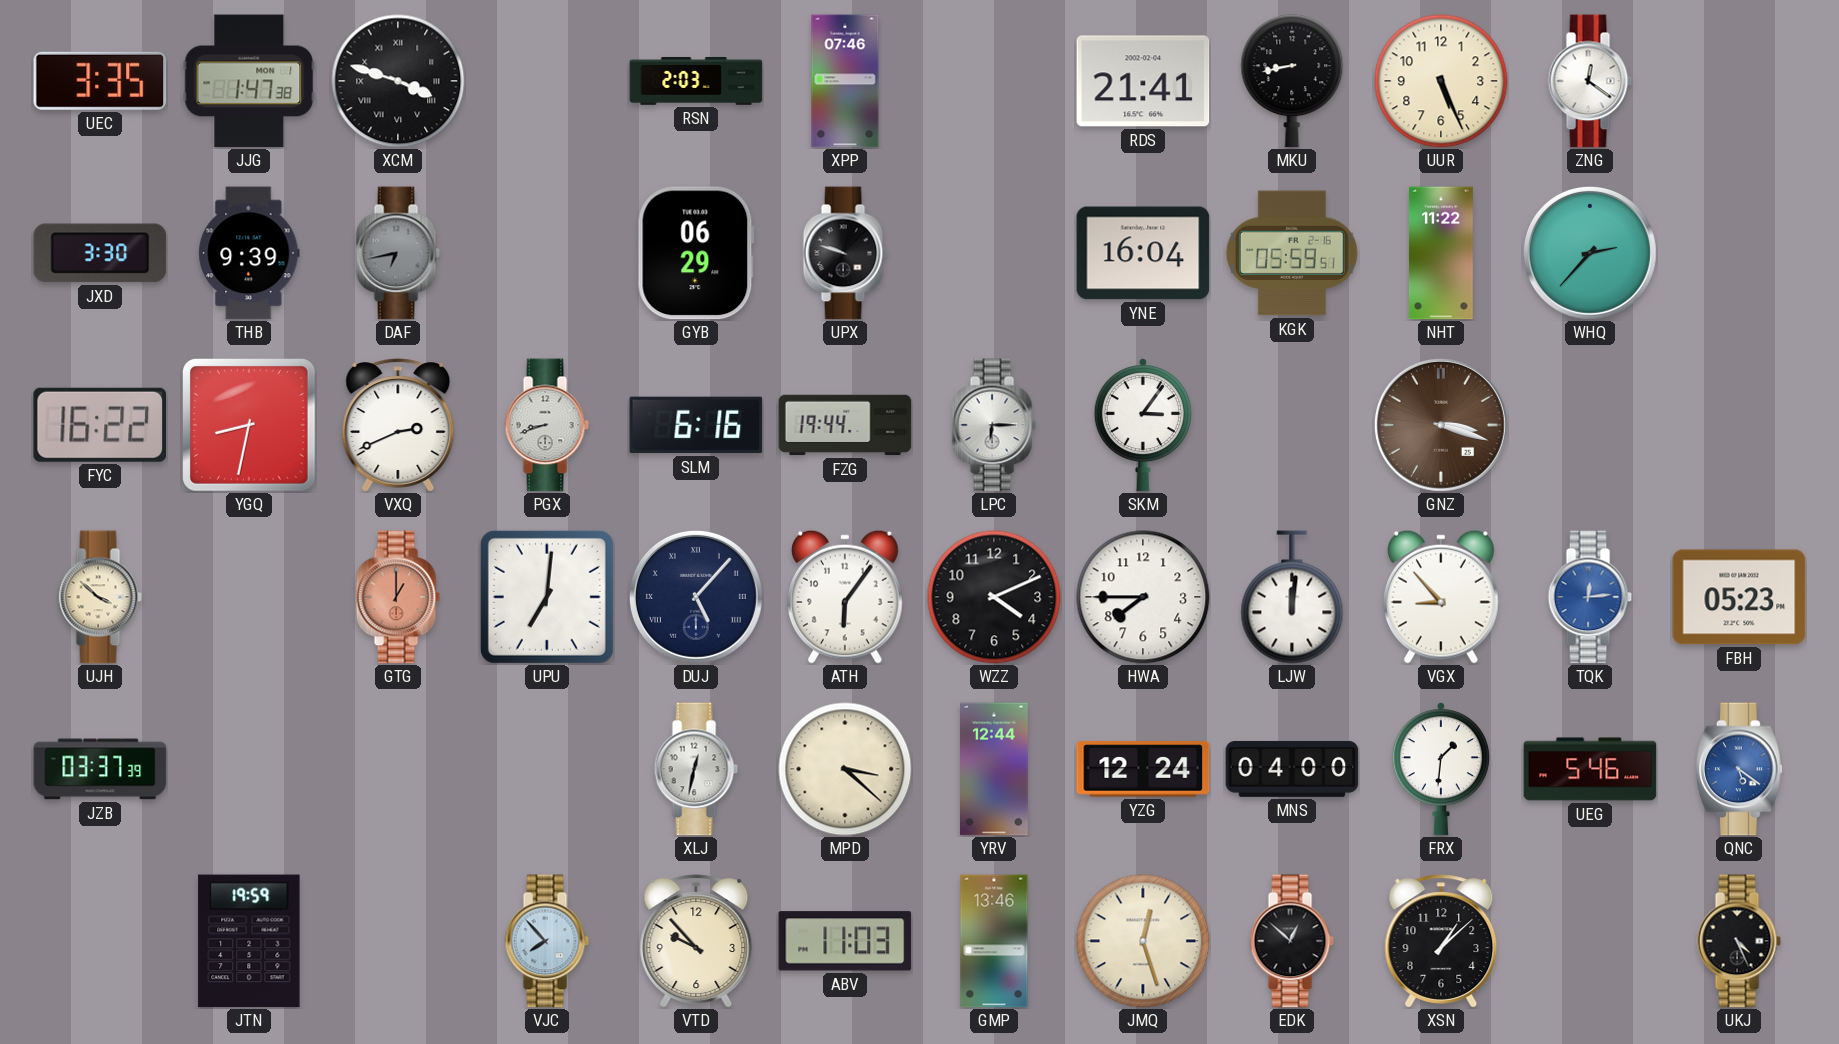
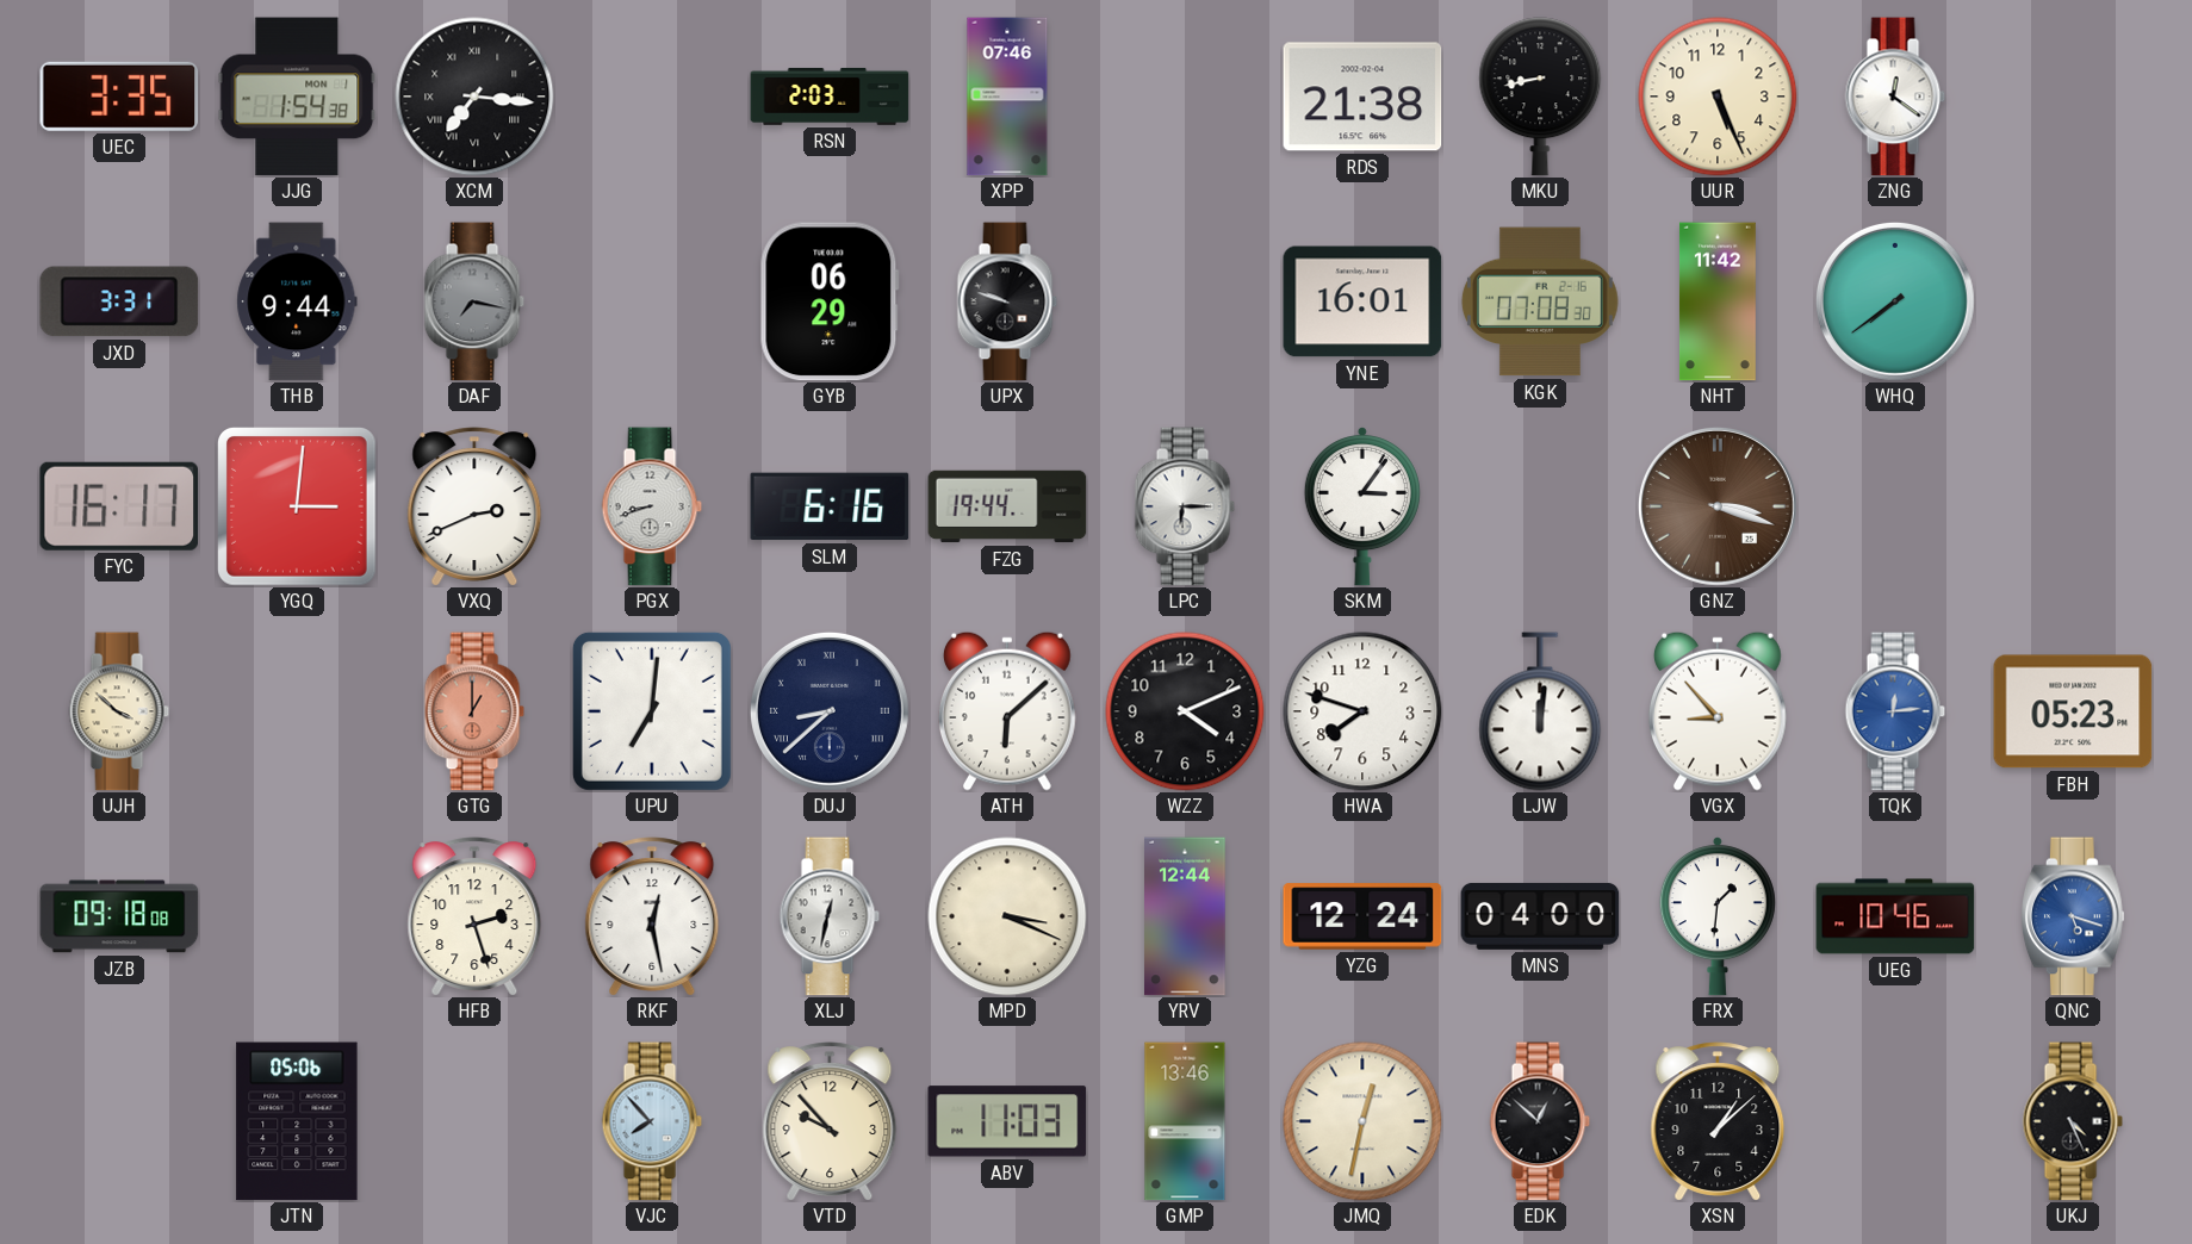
JJG: 1:47 -> 1:54
XCM: 3:48 -> 7:16
RDS: 21:41 -> 21:38
JXD: 3:30 -> 3:31
THB: 9:39 -> 9:44
DAF: 6:43 -> 7:17
YNE: 16:04 -> 16:01
KGK: 05:59 -> 07:08
NHT: 11:22 -> 11:42
WHQ: 2:37 -> 7:39
FYC: 16:22 -> 16:17
YGQ: 8:32 -> 3:01
DUJ: 5:07 -> 8:38
ATH: 6:06 -> 6:08
HWA: 7:45 -> 7:48
JZB: 03:37 -> 09:18
HFB: none -> 2:27
RKF: none -> 12:28
MPD: 3:22 -> 3:19
UEG: 5:46 -> 10:46
QNC: 5:21 -> 5:18
JTN: 19:59 -> 05:06
JMQ: 12:27 -> 12:32
